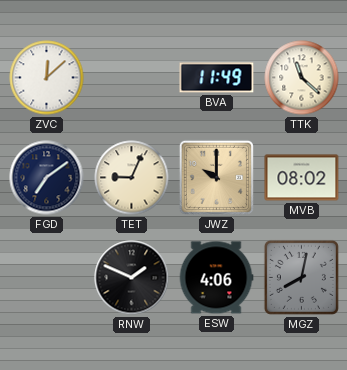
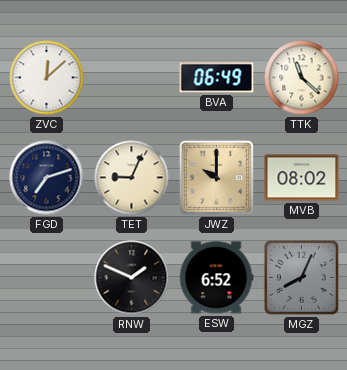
BVA: 11:49 -> 06:49
FGD: 7:09 -> 7:12
ESW: 4:06 -> 6:52
MGZ: 8:02 -> 8:04
